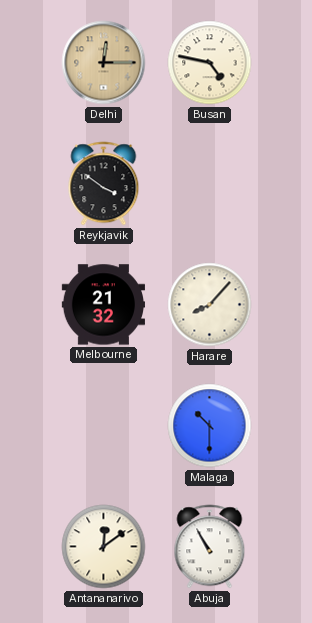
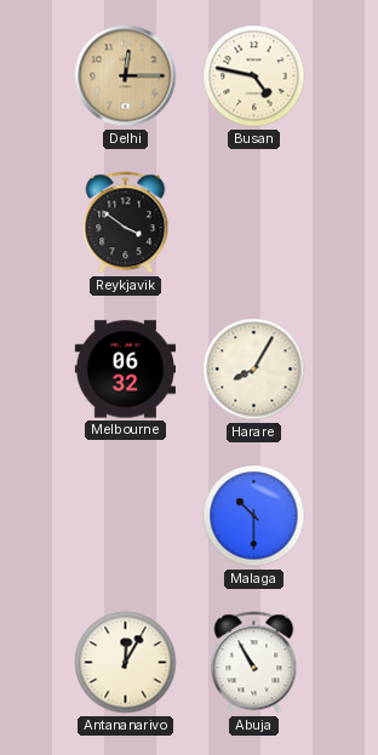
Melbourne: 21:32 -> 06:32
Harare: 8:07 -> 8:05
Antananarivo: 12:09 -> 12:05
